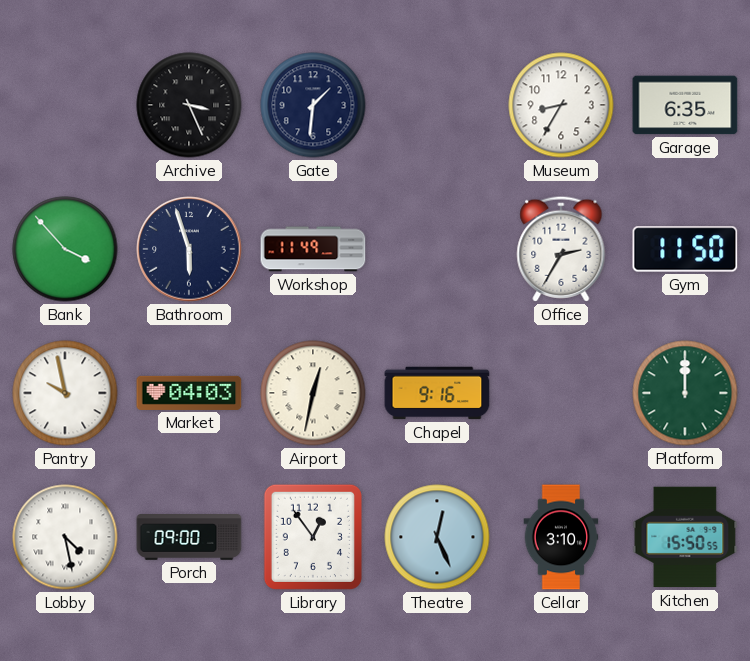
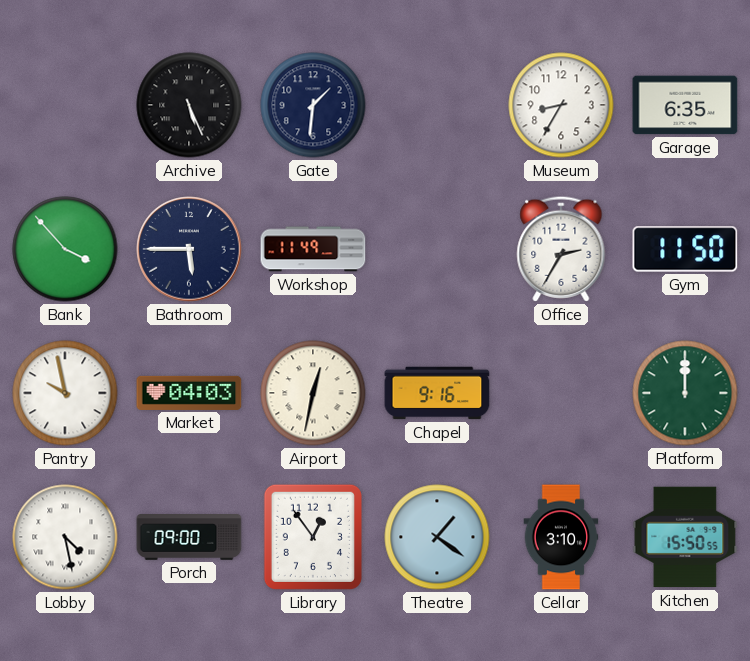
Archive: 3:26 -> 5:26
Bathroom: 5:57 -> 5:45
Theatre: 12:26 -> 1:21
